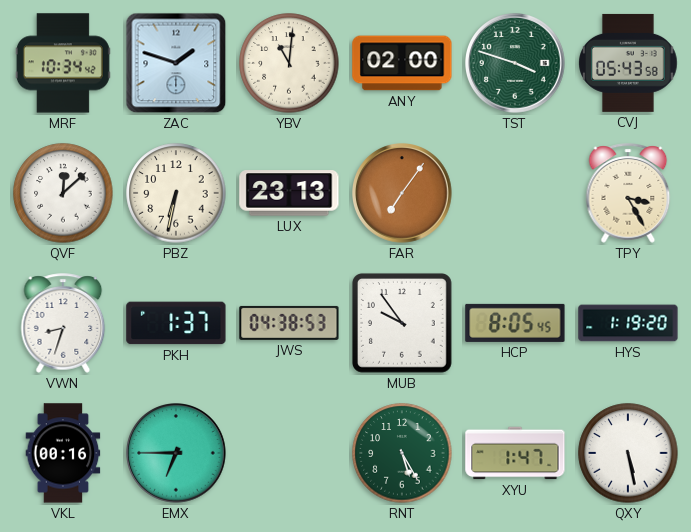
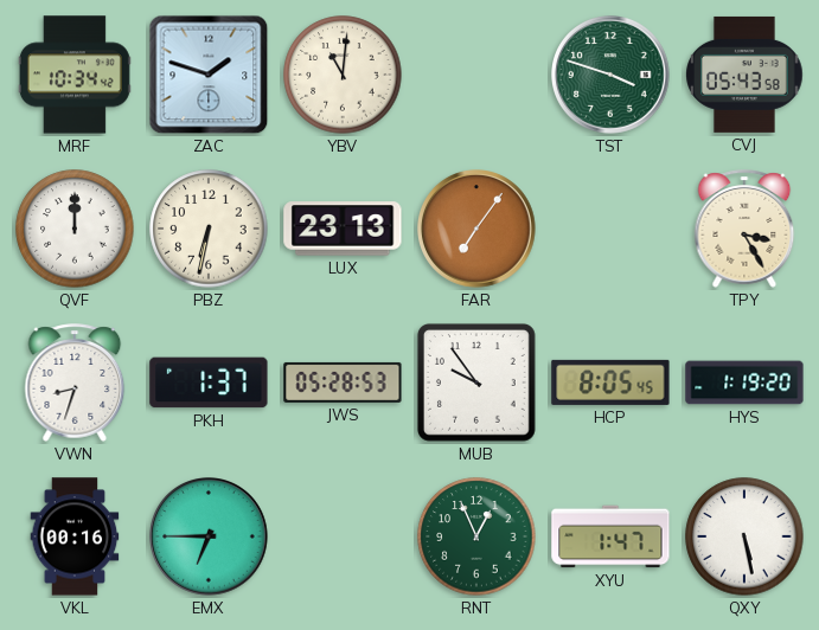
ANY: 02:00 -> none
QVF: 12:08 -> 12:00
JWS: 04:38 -> 05:28
RNT: 5:25 -> 12:56
